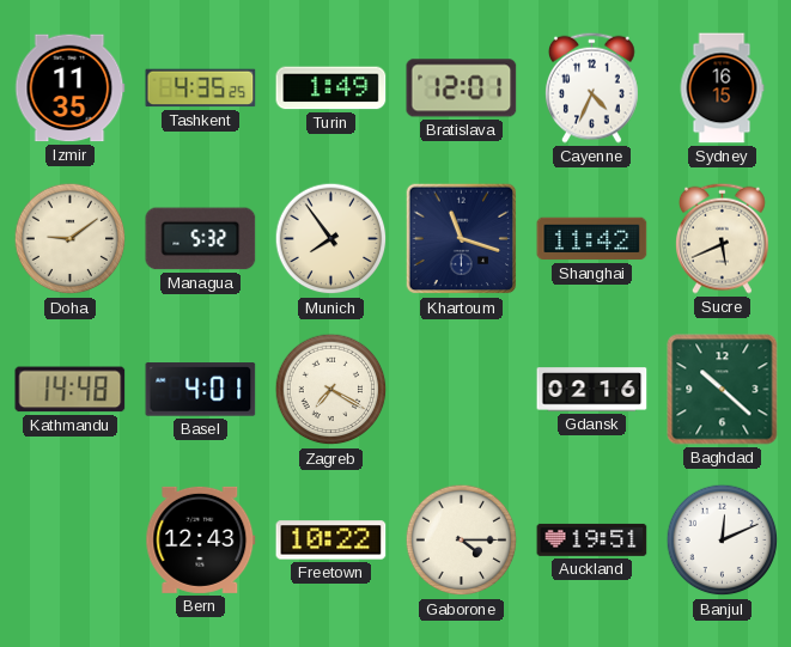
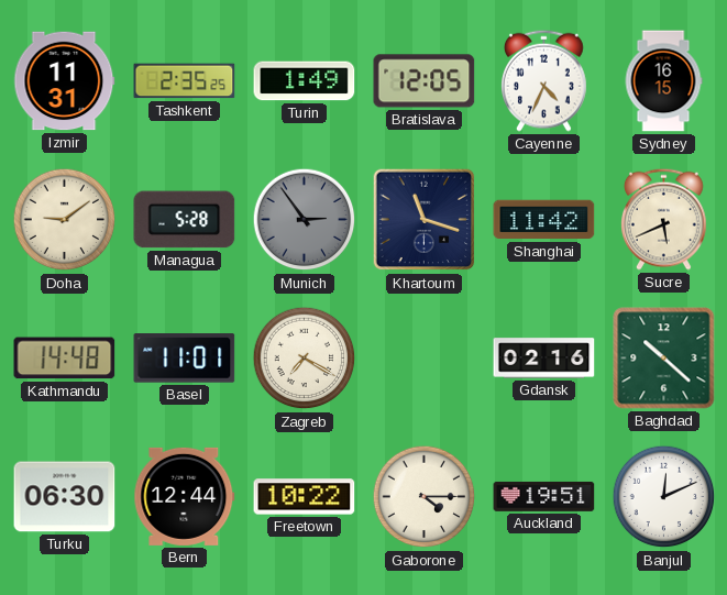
Izmir: 11:35 -> 11:31
Tashkent: 4:35 -> 2:35
Bratislava: 12:01 -> 12:05
Managua: 5:32 -> 5:28
Munich: 7:54 -> 2:54
Munich dial: cream -> grey
Basel: 4:01 -> 11:01
Turku: none -> 06:30
Bern: 12:43 -> 12:44
